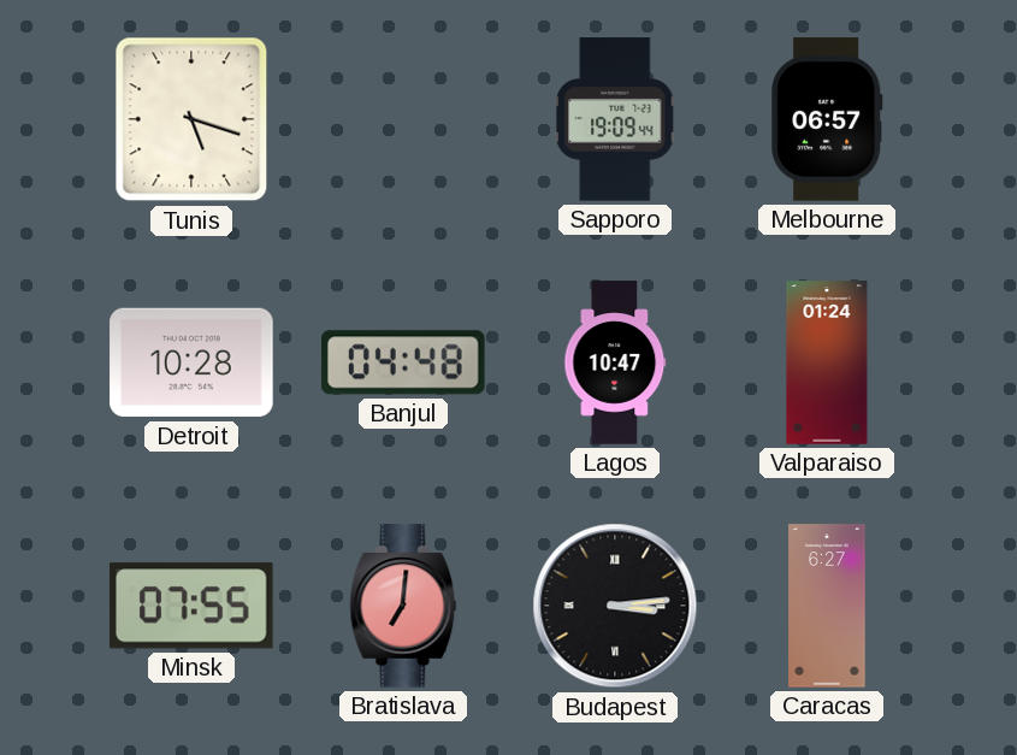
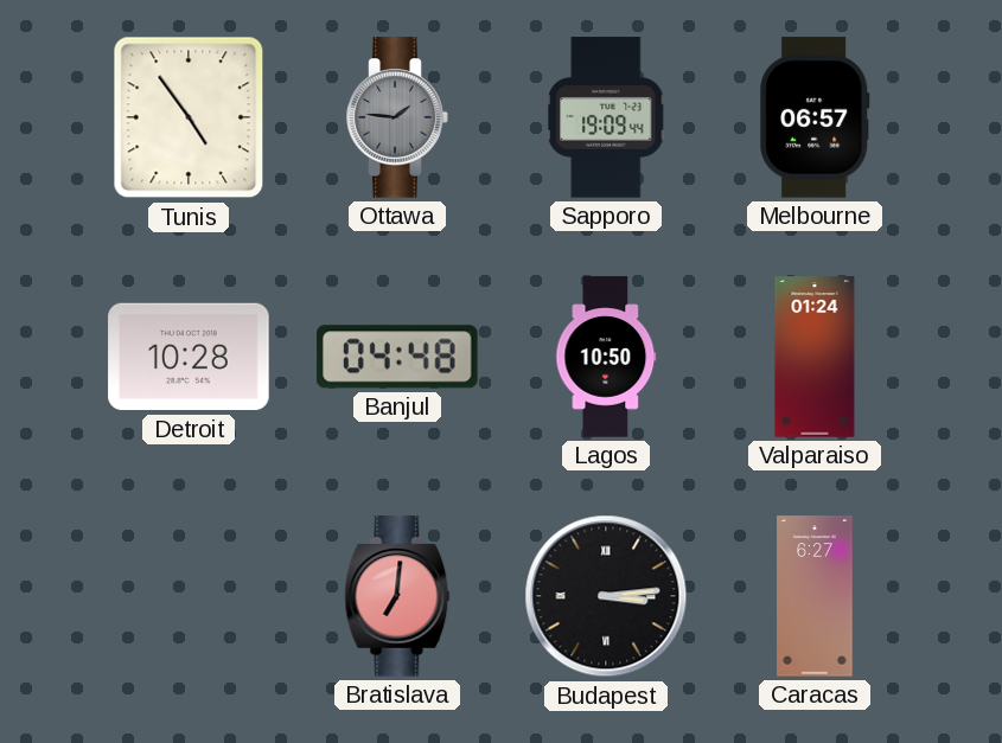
Tunis: 5:18 -> 4:54
Ottawa: none -> 1:46
Lagos: 10:47 -> 10:50
Minsk: 07:55 -> none
